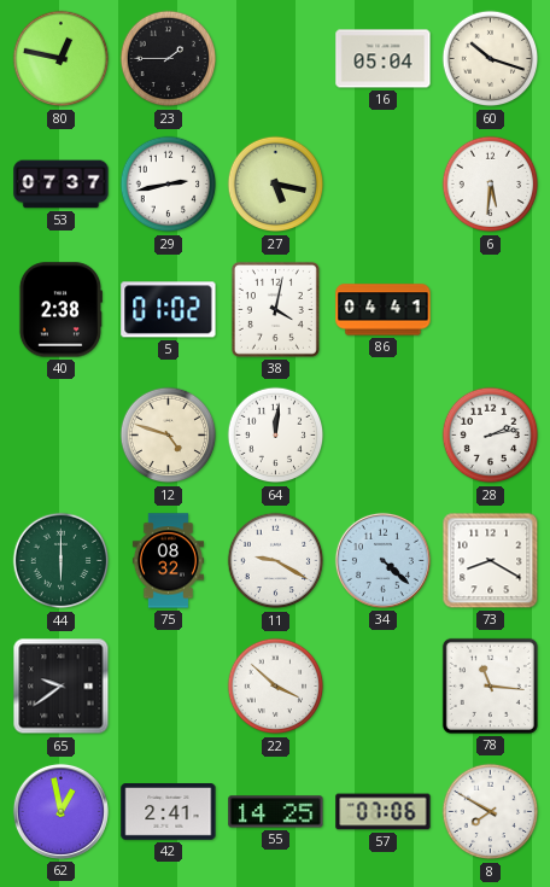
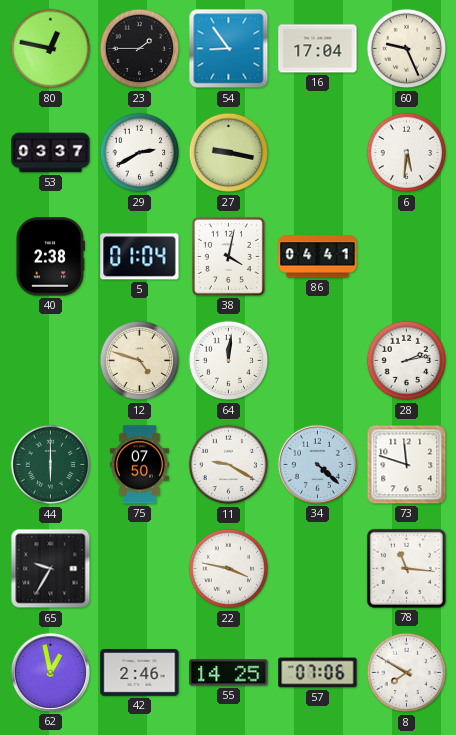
54: none -> 8:54
16: 05:04 -> 17:04
60: 10:18 -> 9:26
53: 07:37 -> 03:37
29: 2:43 -> 2:40
27: 5:17 -> 9:17
5: 01:02 -> 01:04
75: 08:32 -> 07:50
73: 8:20 -> 11:48
65: 9:39 -> 9:35
22: 3:52 -> 3:47
42: 2:41 -> 2:46
